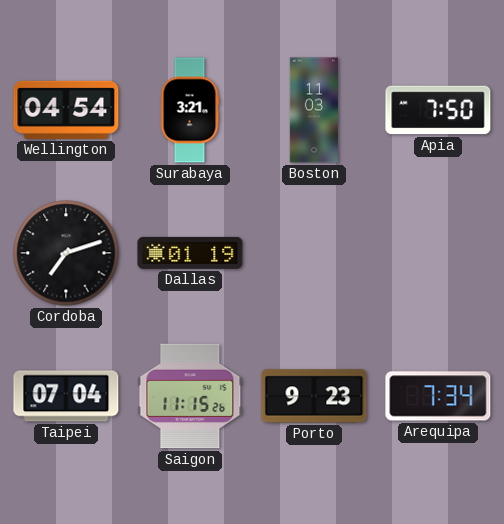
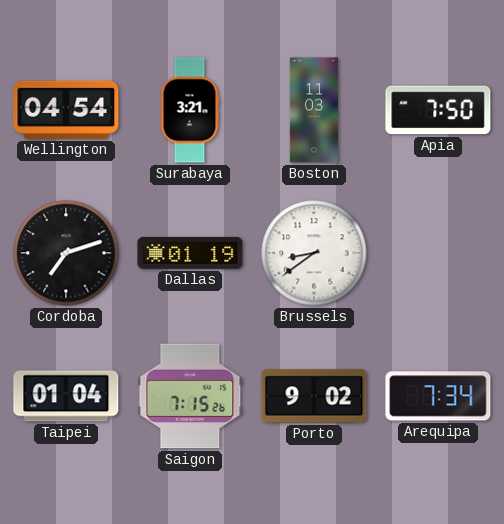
Brussels: none -> 8:39
Taipei: 07:04 -> 01:04
Saigon: 11:15 -> 7:15
Porto: 9:23 -> 9:02
